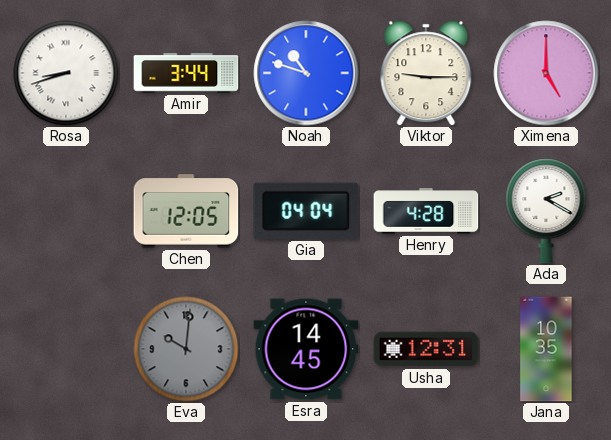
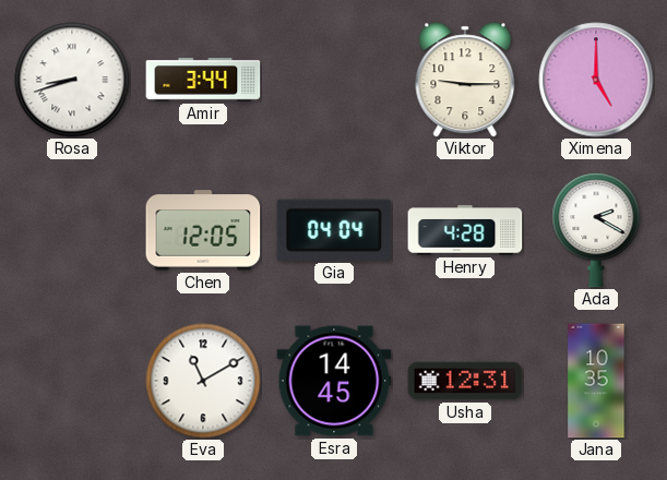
Noah: 10:48 -> none
Eva: 10:01 -> 11:10
Eva dial: grey -> white
